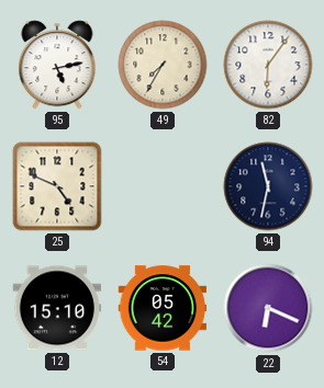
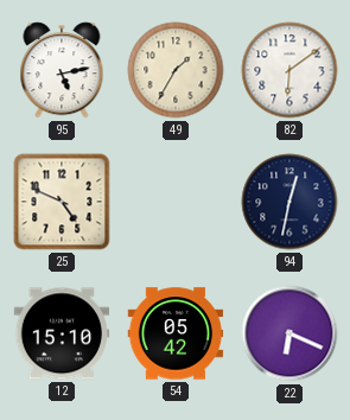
49: 7:35 -> 1:35
82: 6:06 -> 6:09
94: 11:32 -> 12:32
